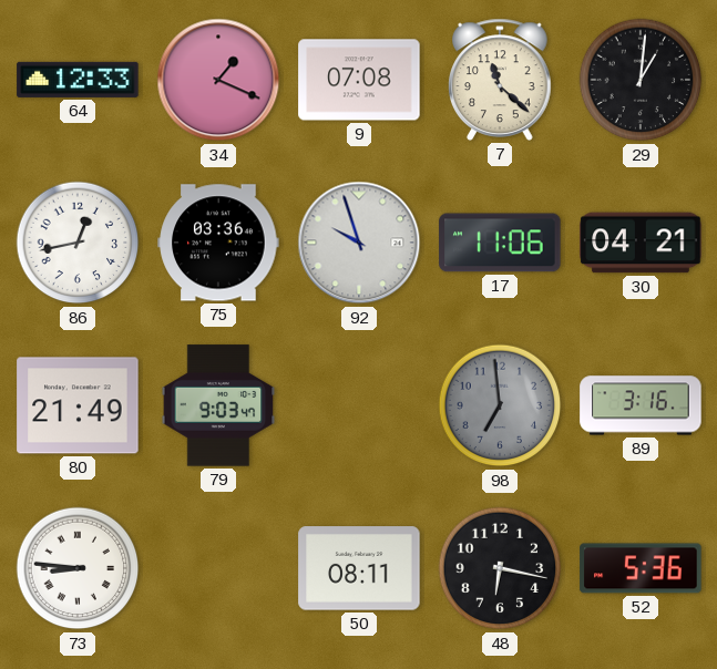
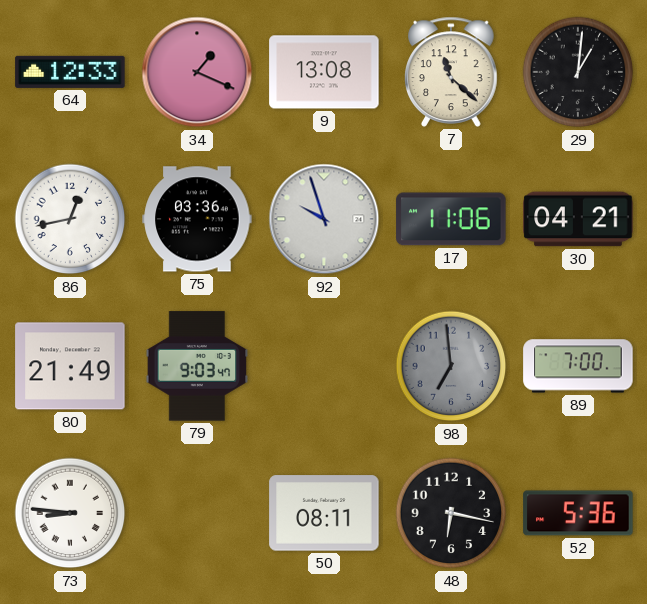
9: 07:08 -> 13:08
89: 3:16 -> 7:00
